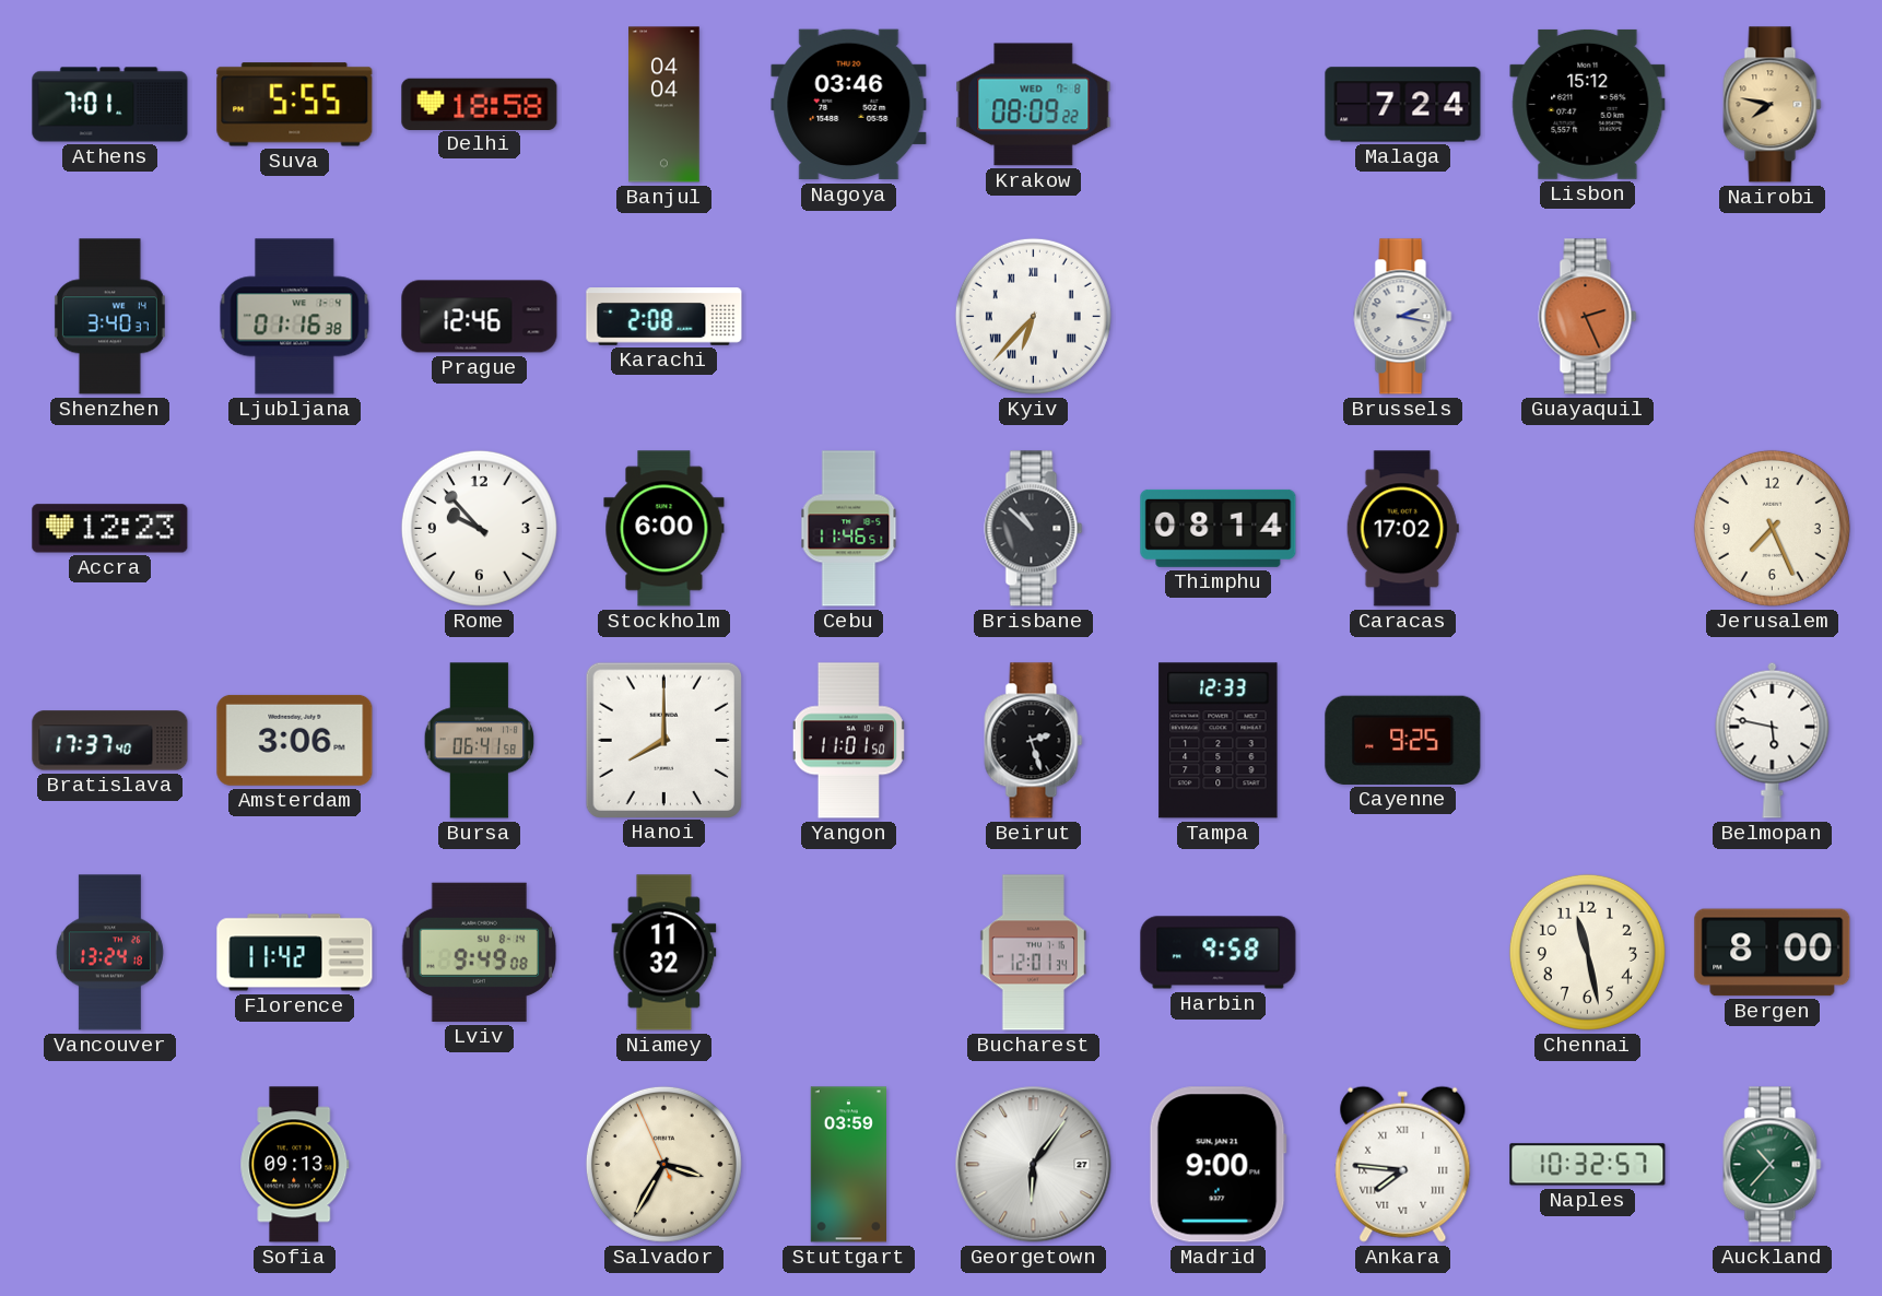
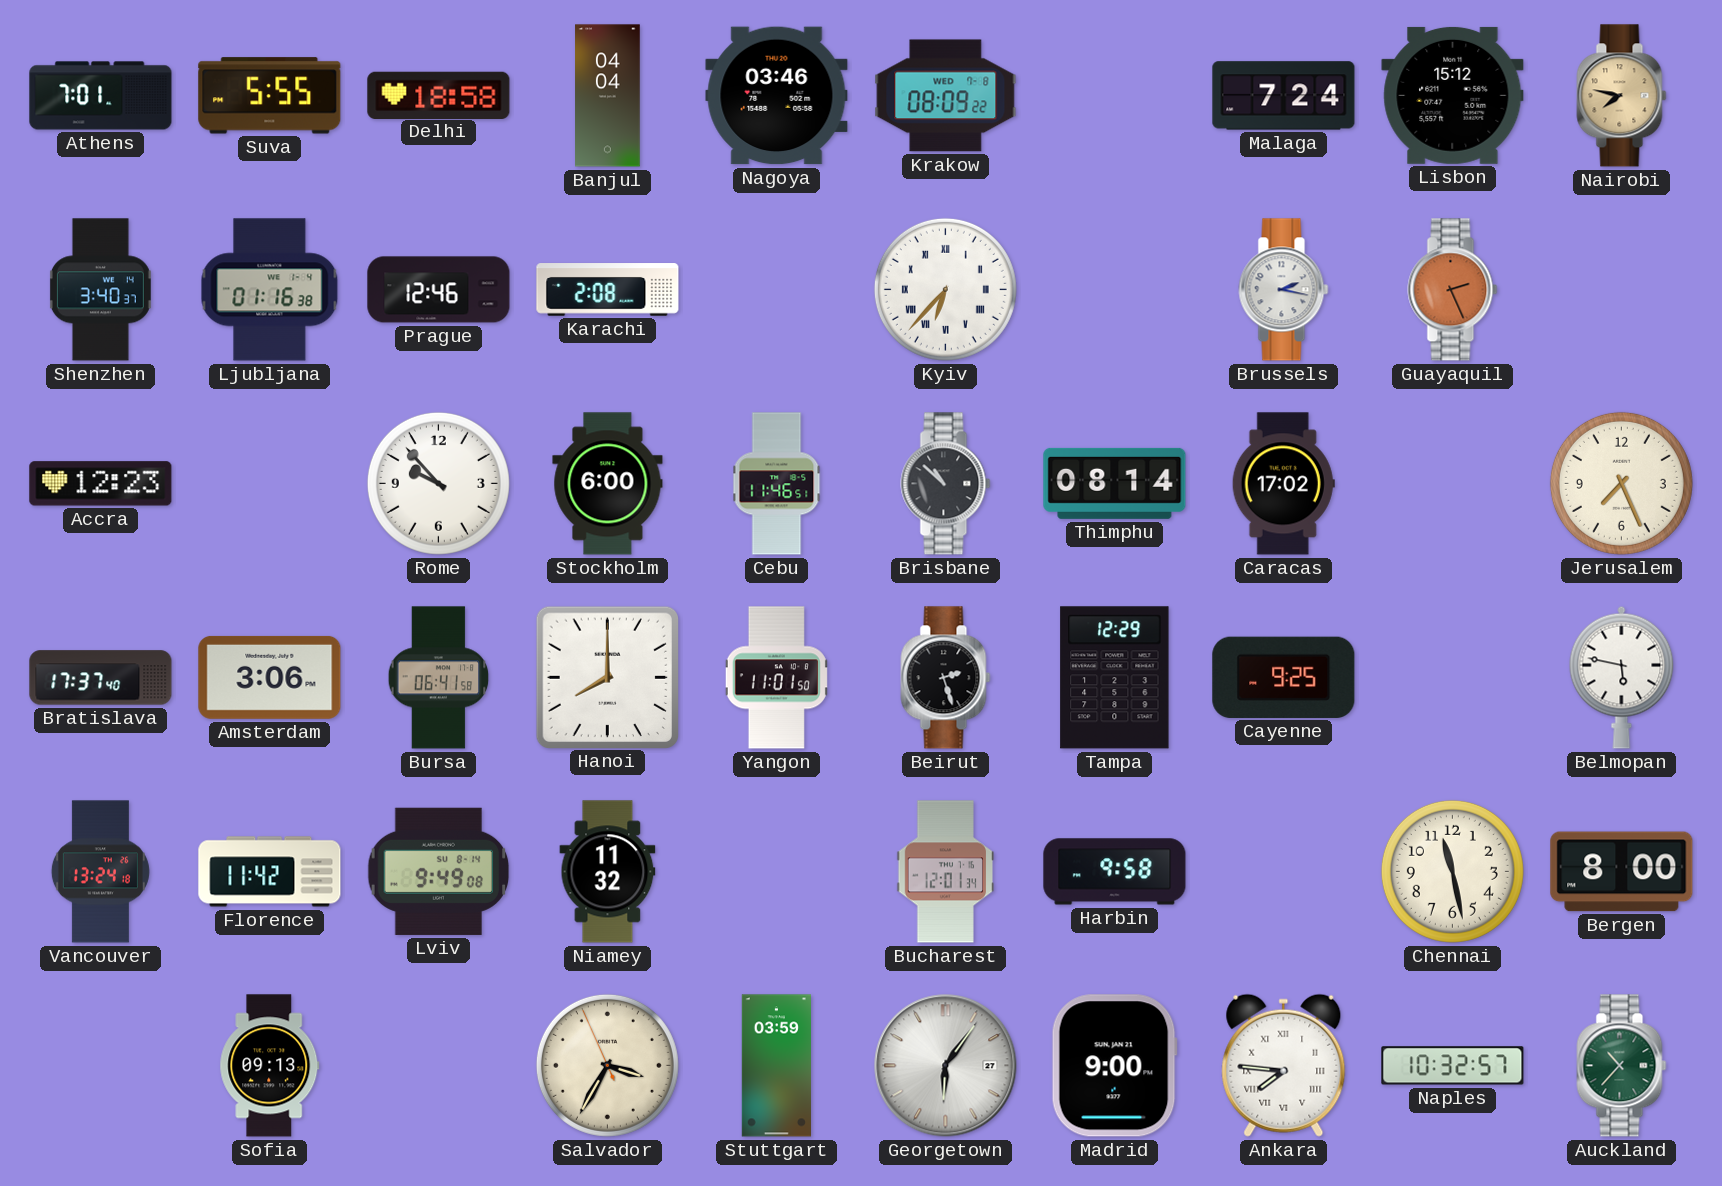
Tampa: 12:33 -> 12:29
